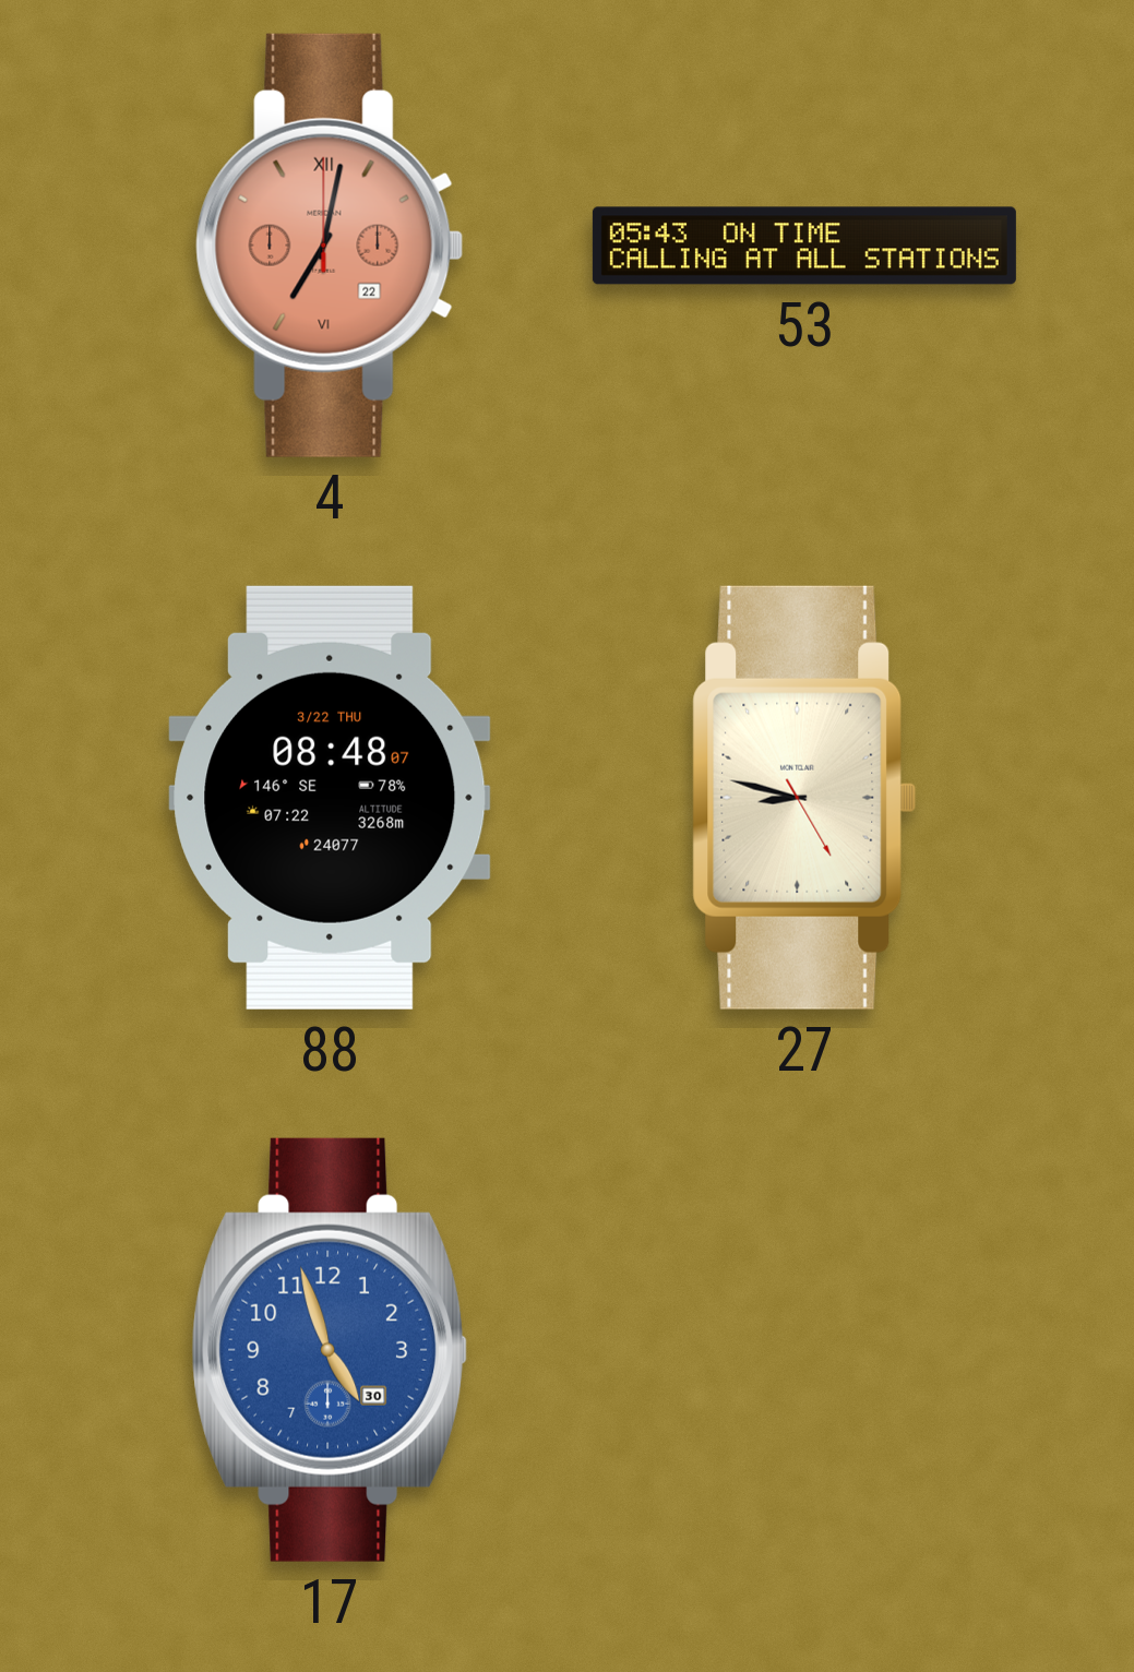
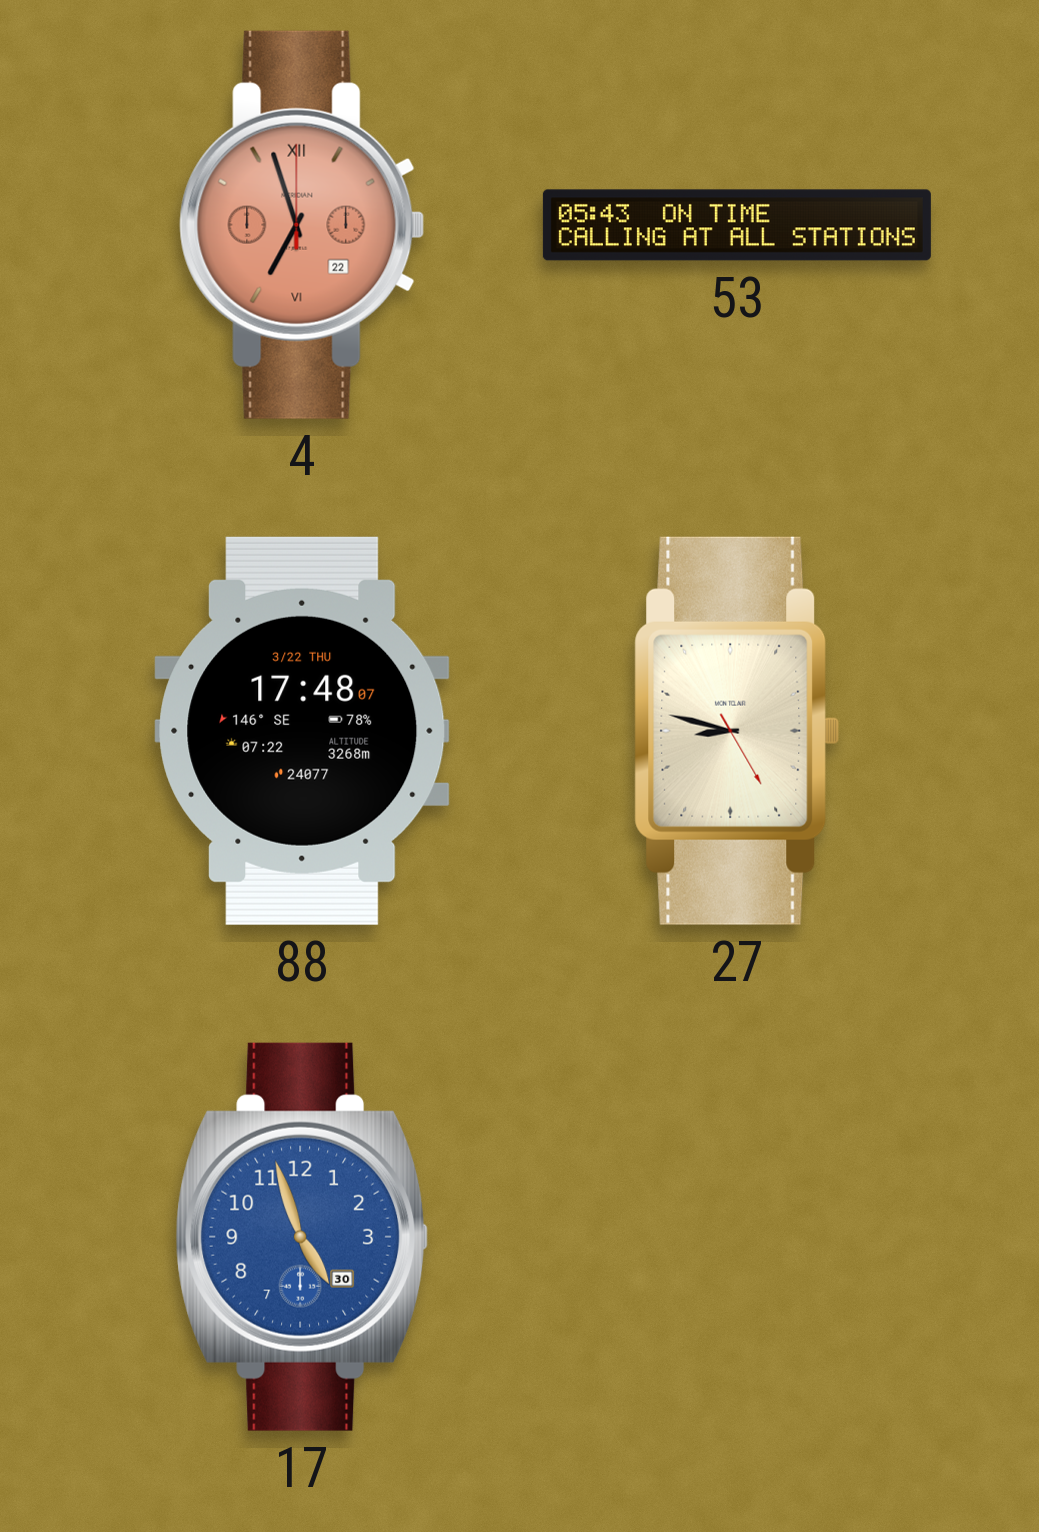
4: 7:02 -> 6:57
88: 08:48 -> 17:48
